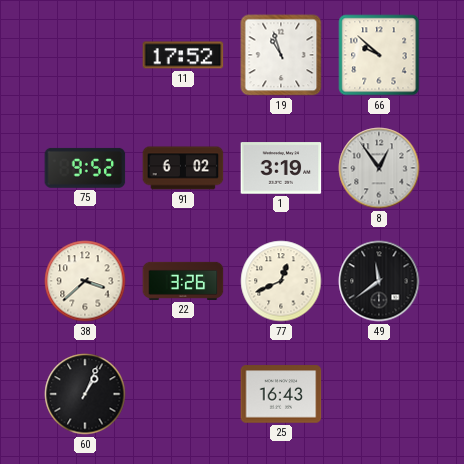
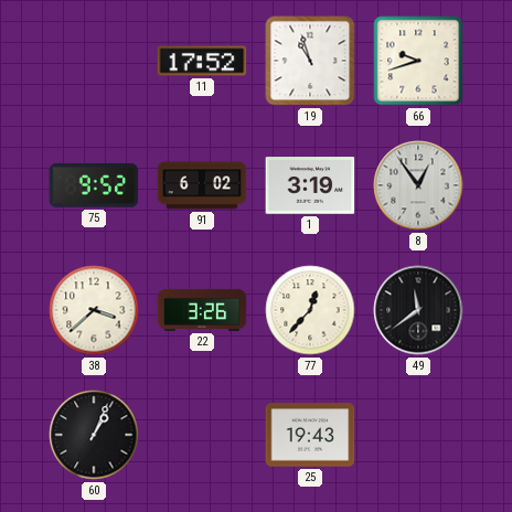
66: 9:52 -> 9:42
77: 12:41 -> 12:37
25: 16:43 -> 19:43
